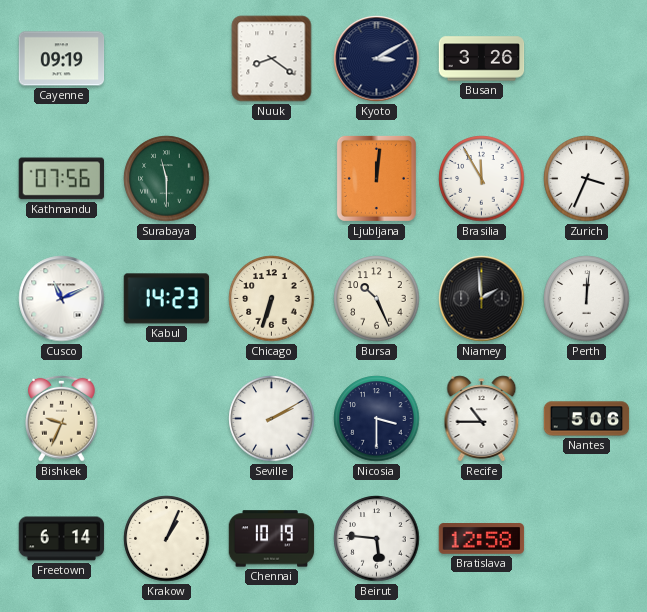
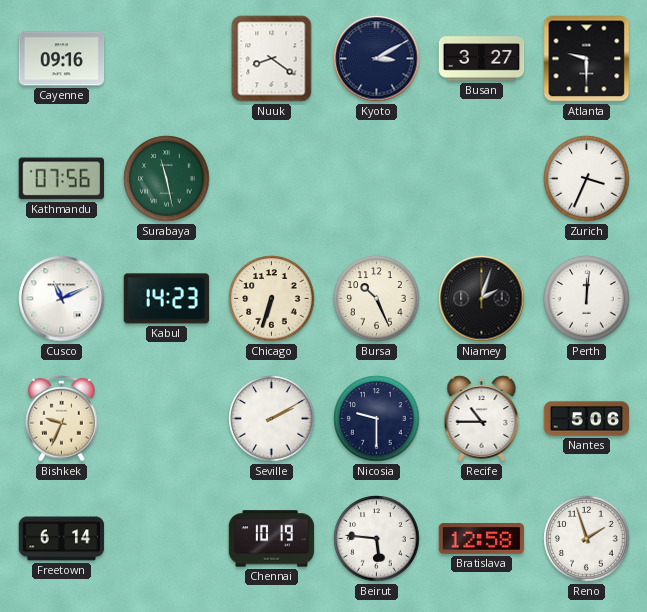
Cayenne: 09:19 -> 09:16
Busan: 3:26 -> 3:27
Atlanta: none -> 9:30
Surabaya: 11:30 -> 11:28
Ljubljana: 12:01 -> none
Brasilia: 11:55 -> none
Niamey: 1:59 -> 2:03
Nicosia: 3:30 -> 9:30
Krakow: 1:04 -> none
Reno: none -> 1:57
